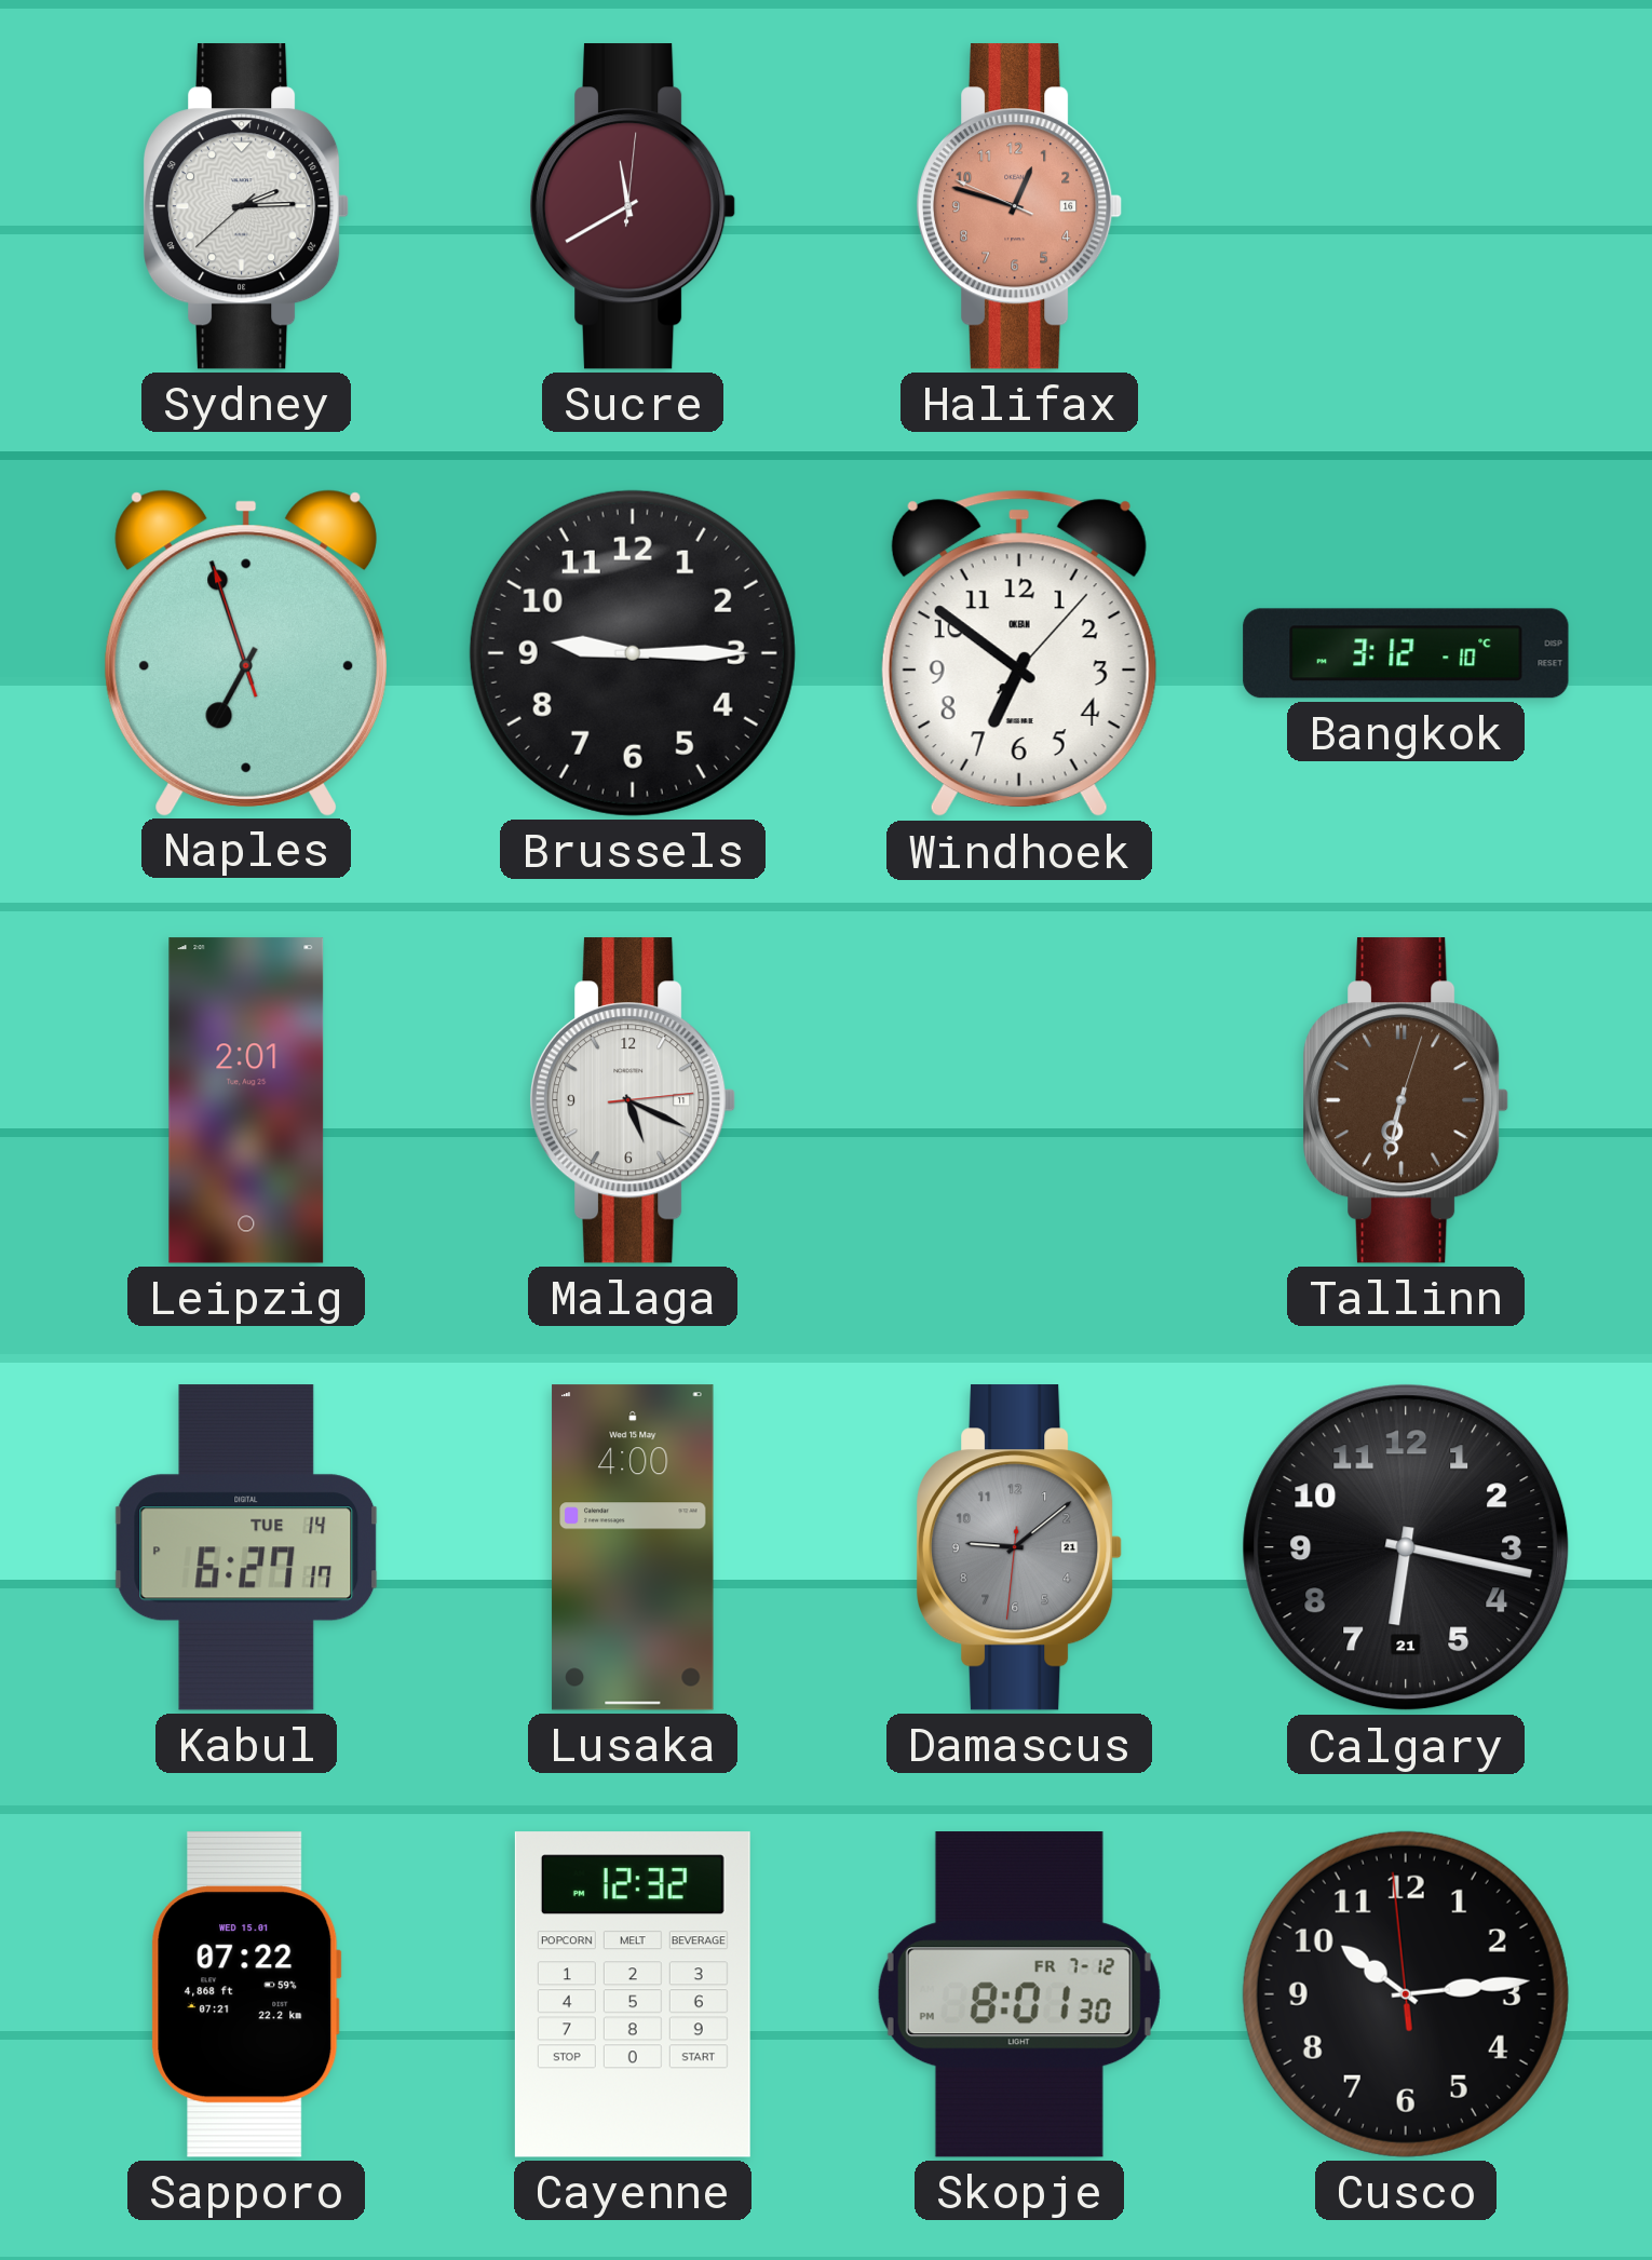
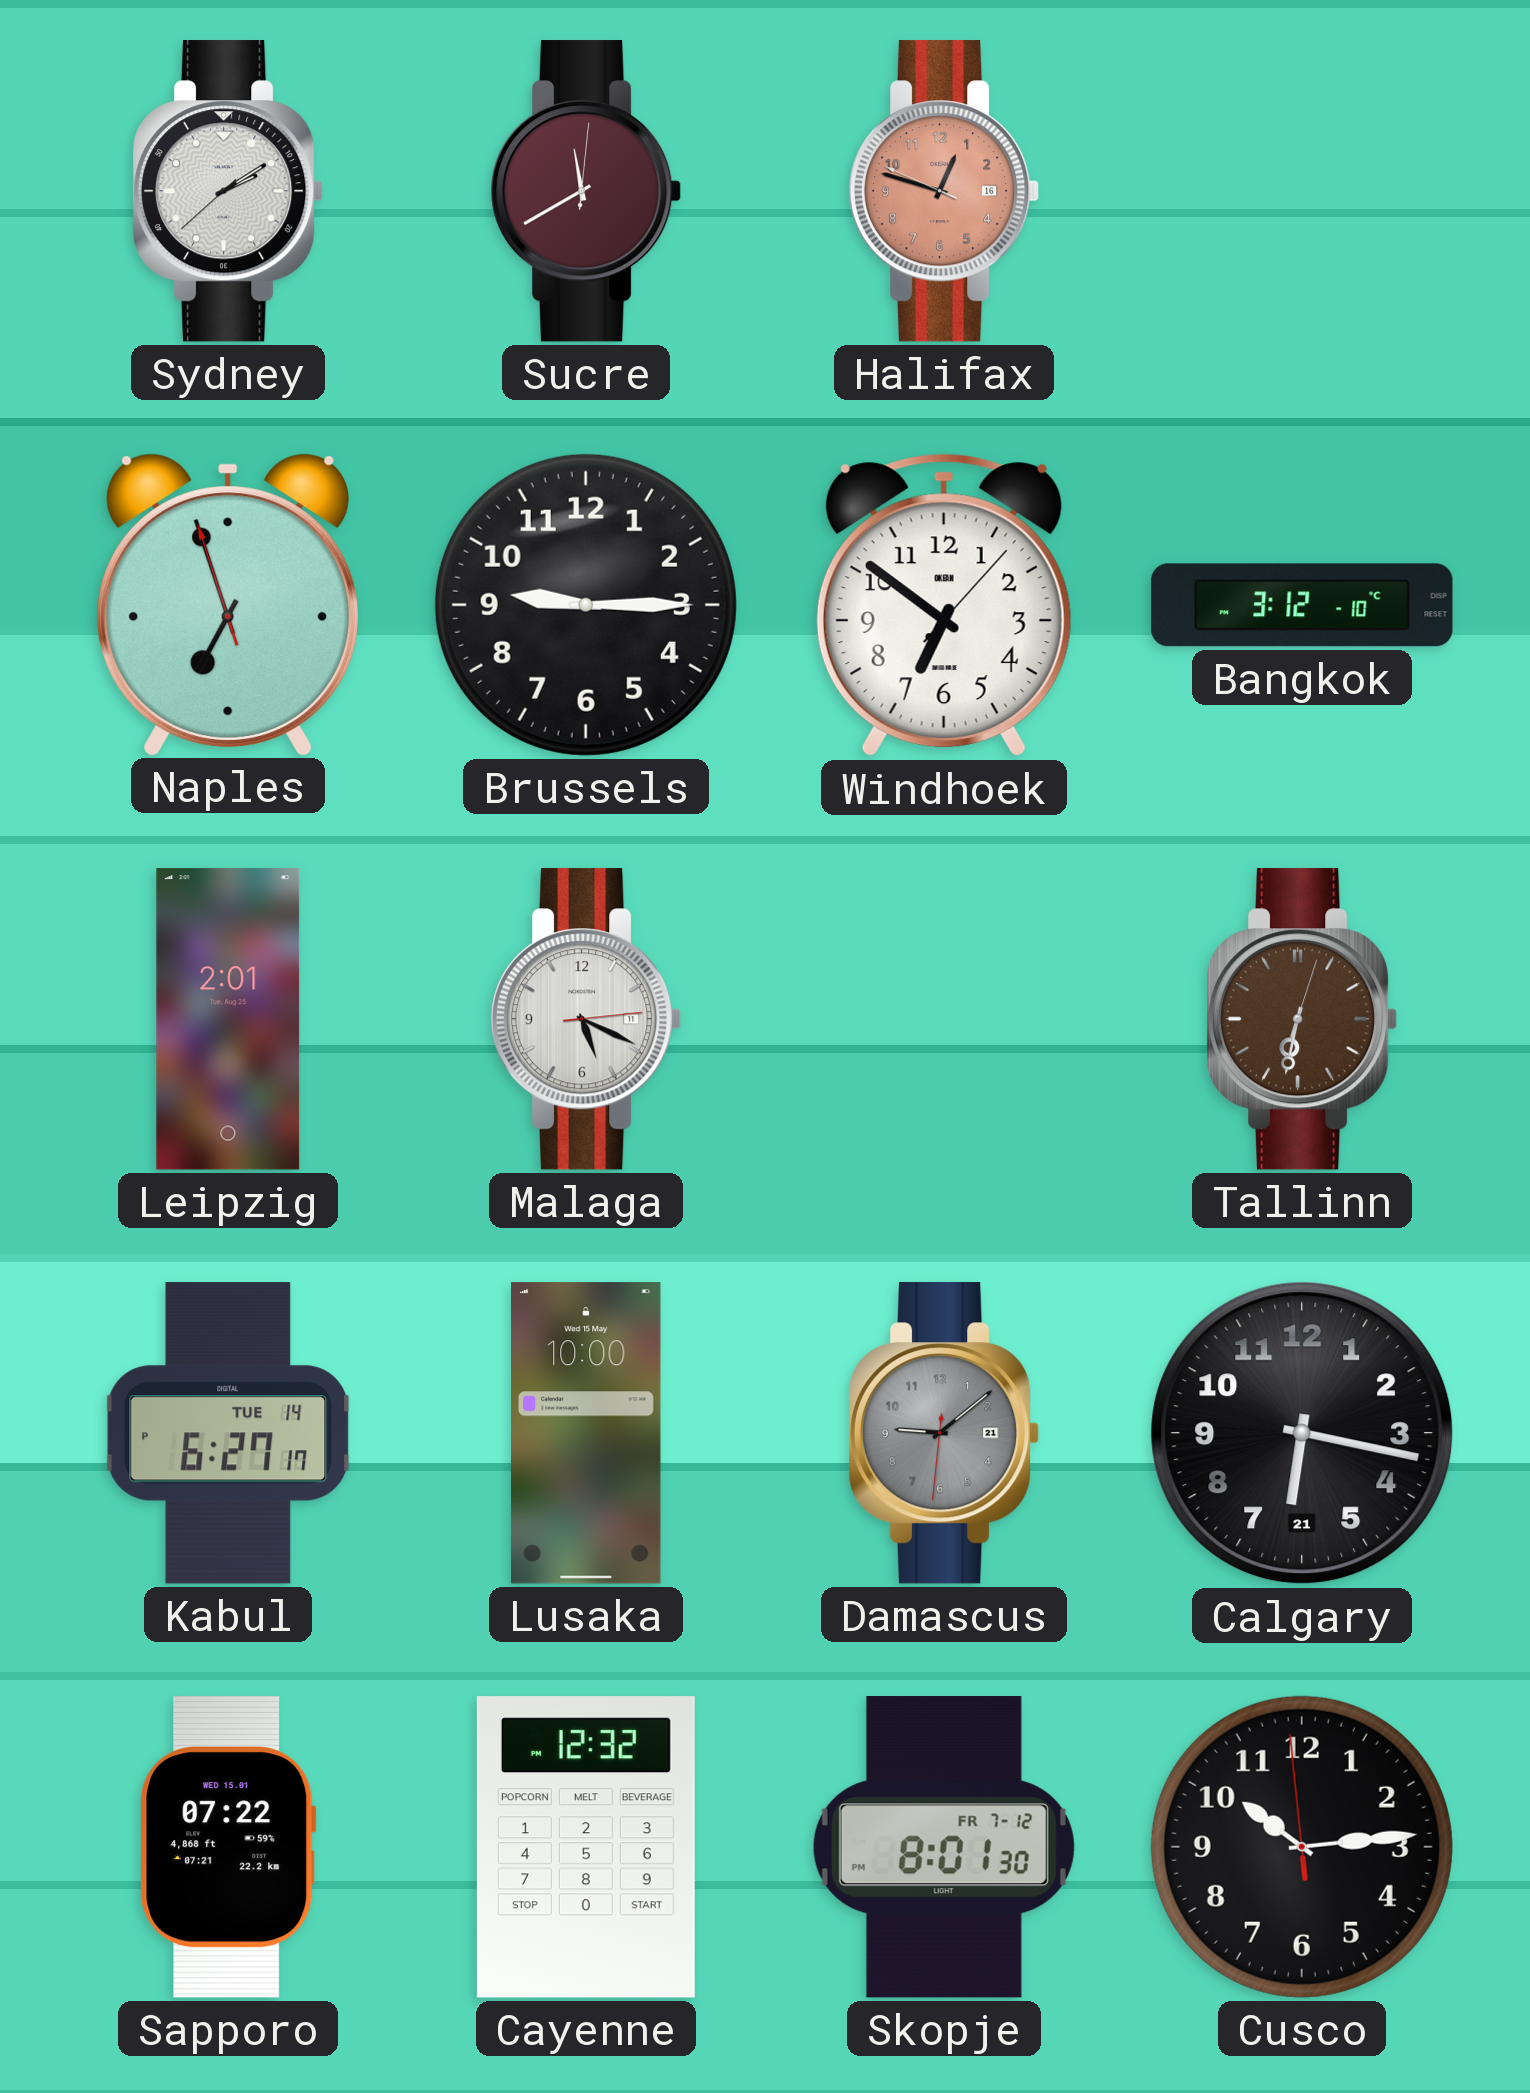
Sydney: 2:14 -> 2:09
Lusaka: 4:00 -> 10:00
